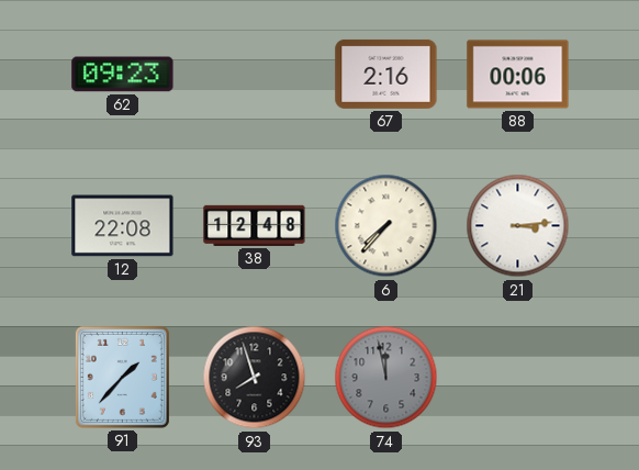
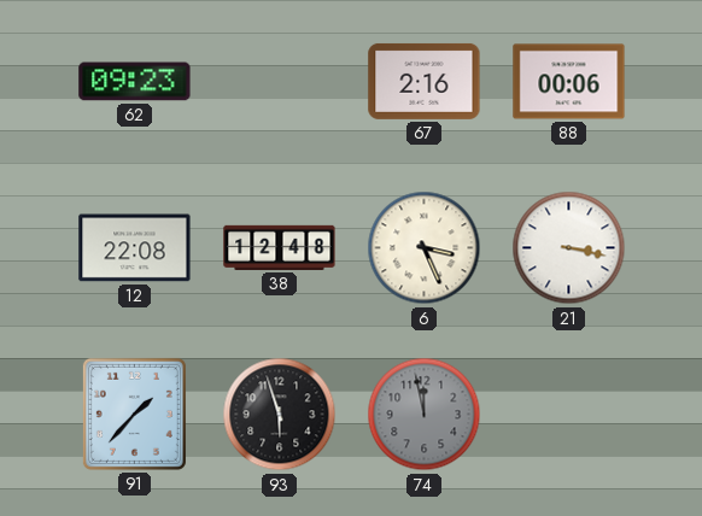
6: 7:37 -> 3:26
21: 3:14 -> 3:17
93: 7:57 -> 5:57
